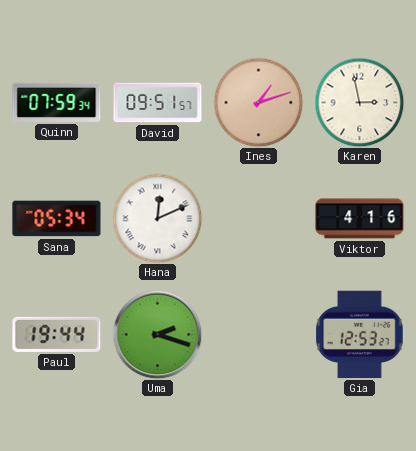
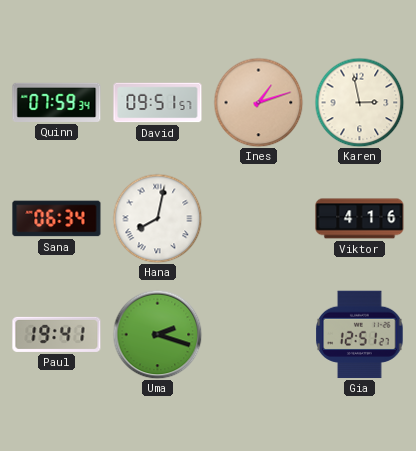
Sana: 05:34 -> 06:34
Hana: 12:11 -> 8:02
Paul: 19:44 -> 19:41
Gia: 12:53 -> 12:51
